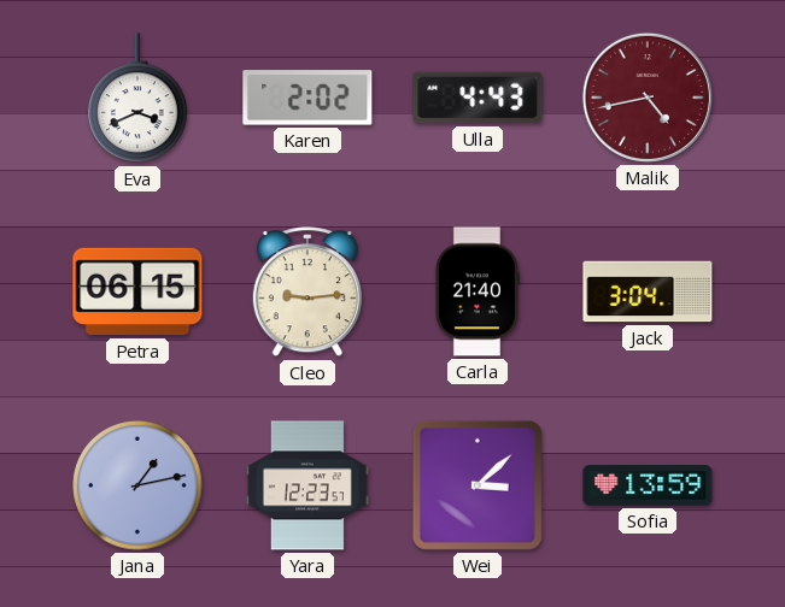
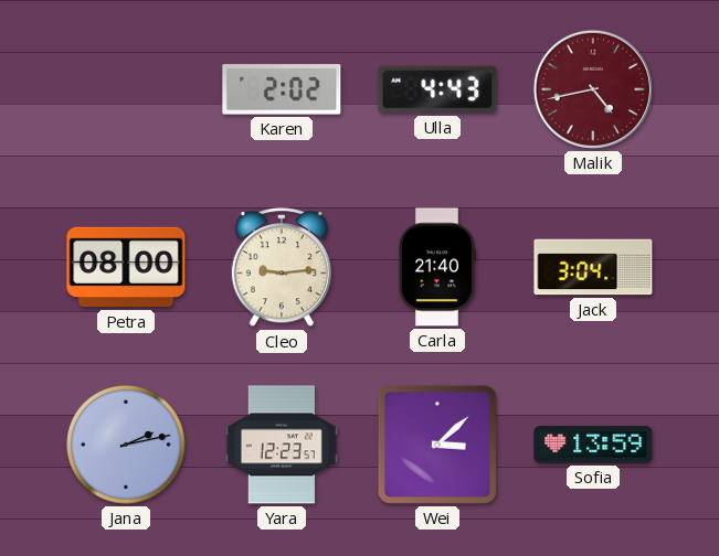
Eva: 3:41 -> none
Petra: 06:15 -> 08:00
Jana: 1:13 -> 2:13
